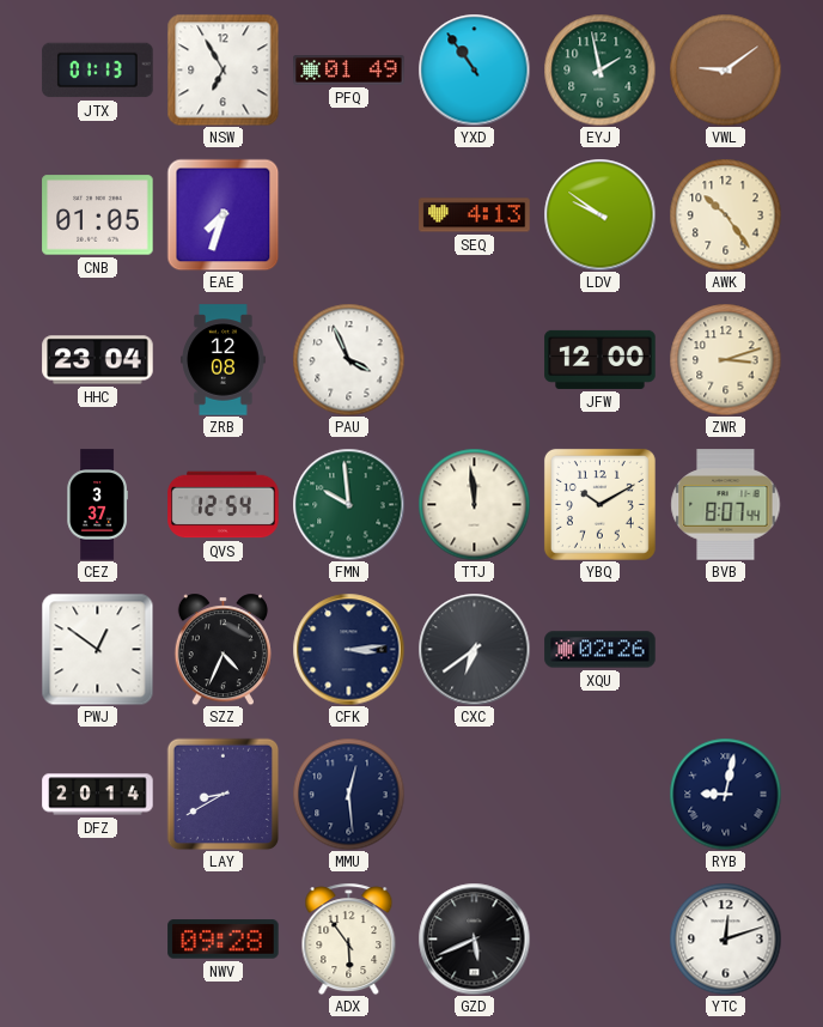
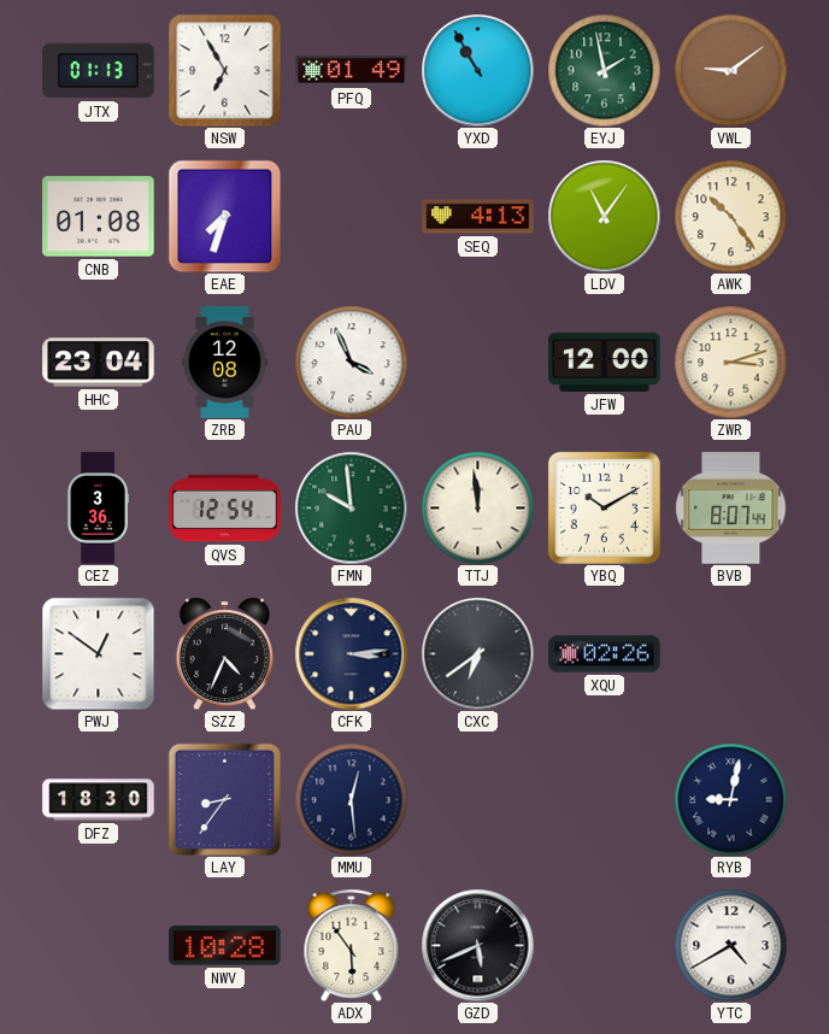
YXD: 10:54 -> 10:55
CNB: 01:05 -> 01:08
LDV: 9:51 -> 11:06
CEZ: 3:37 -> 3:36
DFZ: 20:14 -> 18:30
LAY: 8:40 -> 8:36
NWV: 09:28 -> 10:28
YTC: 12:12 -> 4:40
